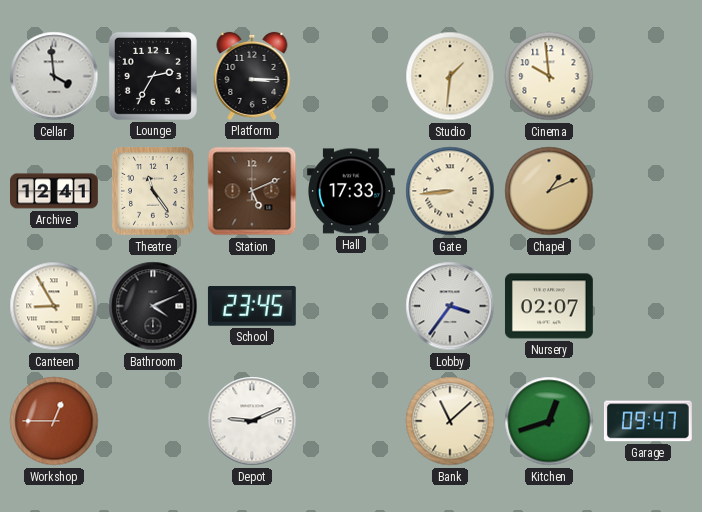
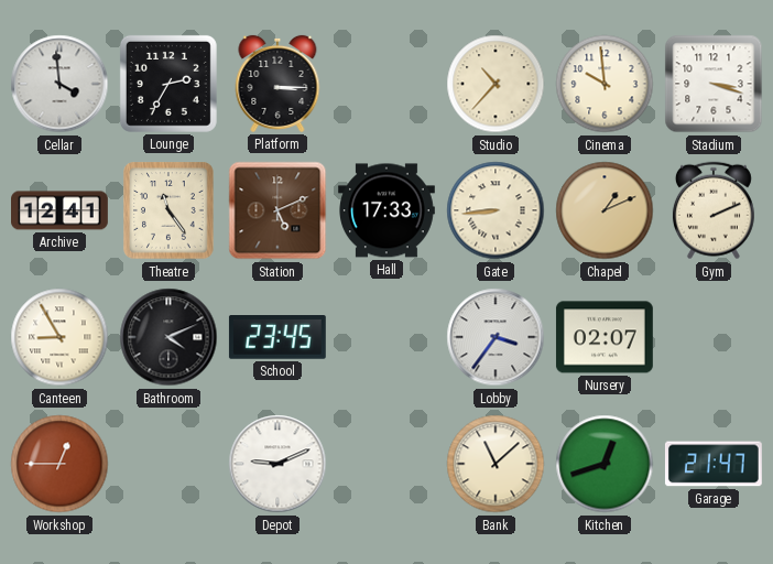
Studio: 1:31 -> 10:37
Stadium: none -> 3:18
Gym: none -> 2:11
Garage: 09:47 -> 21:47
